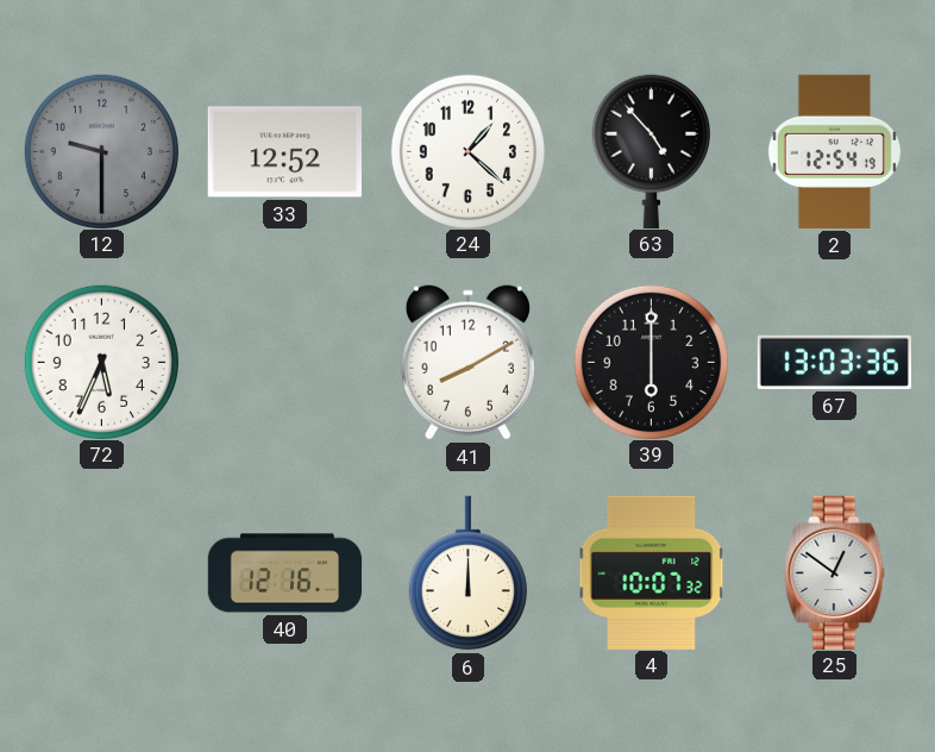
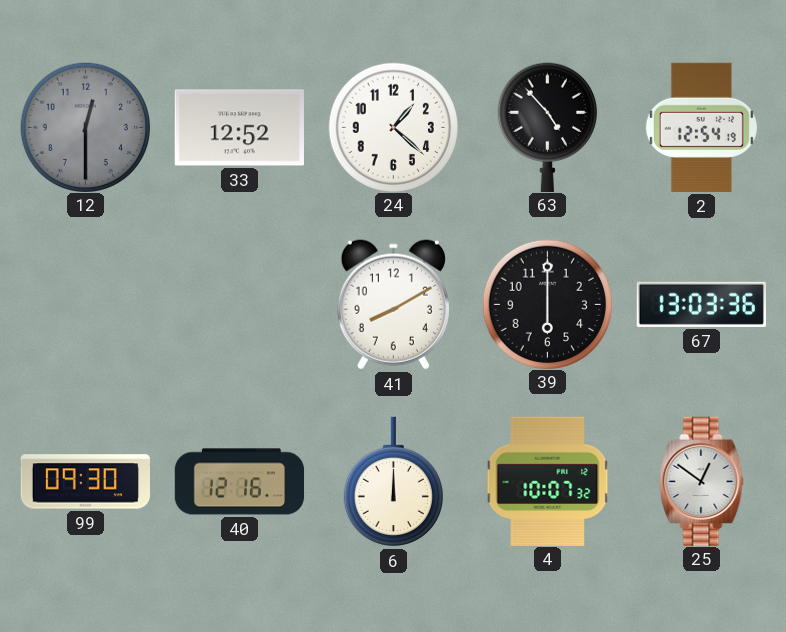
12: 9:30 -> 12:30
72: 5:34 -> none
99: none -> 09:30
